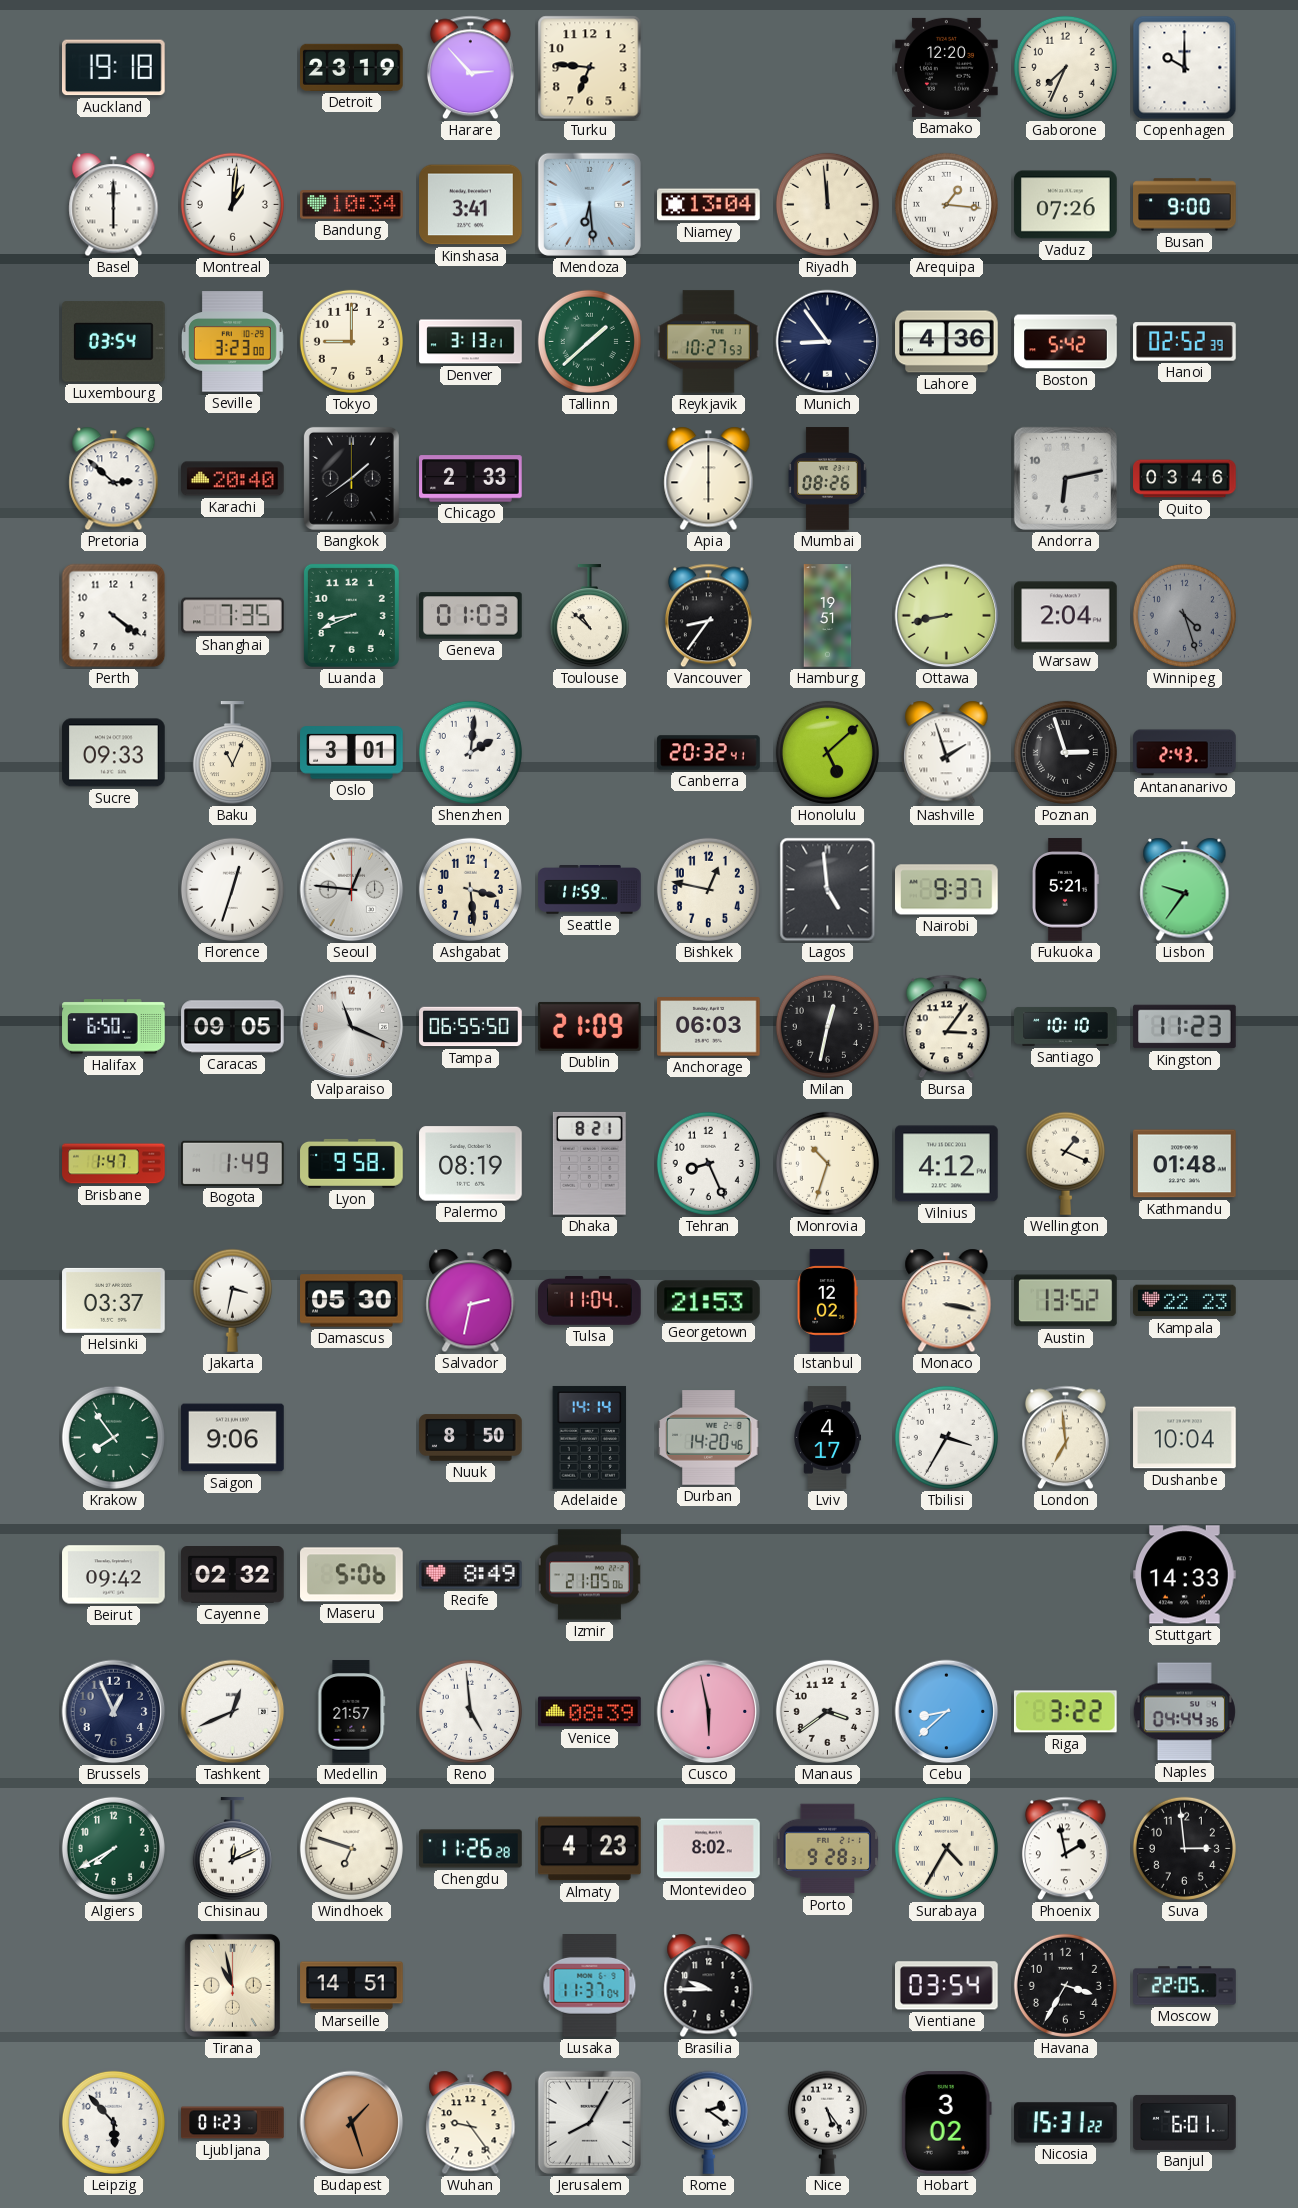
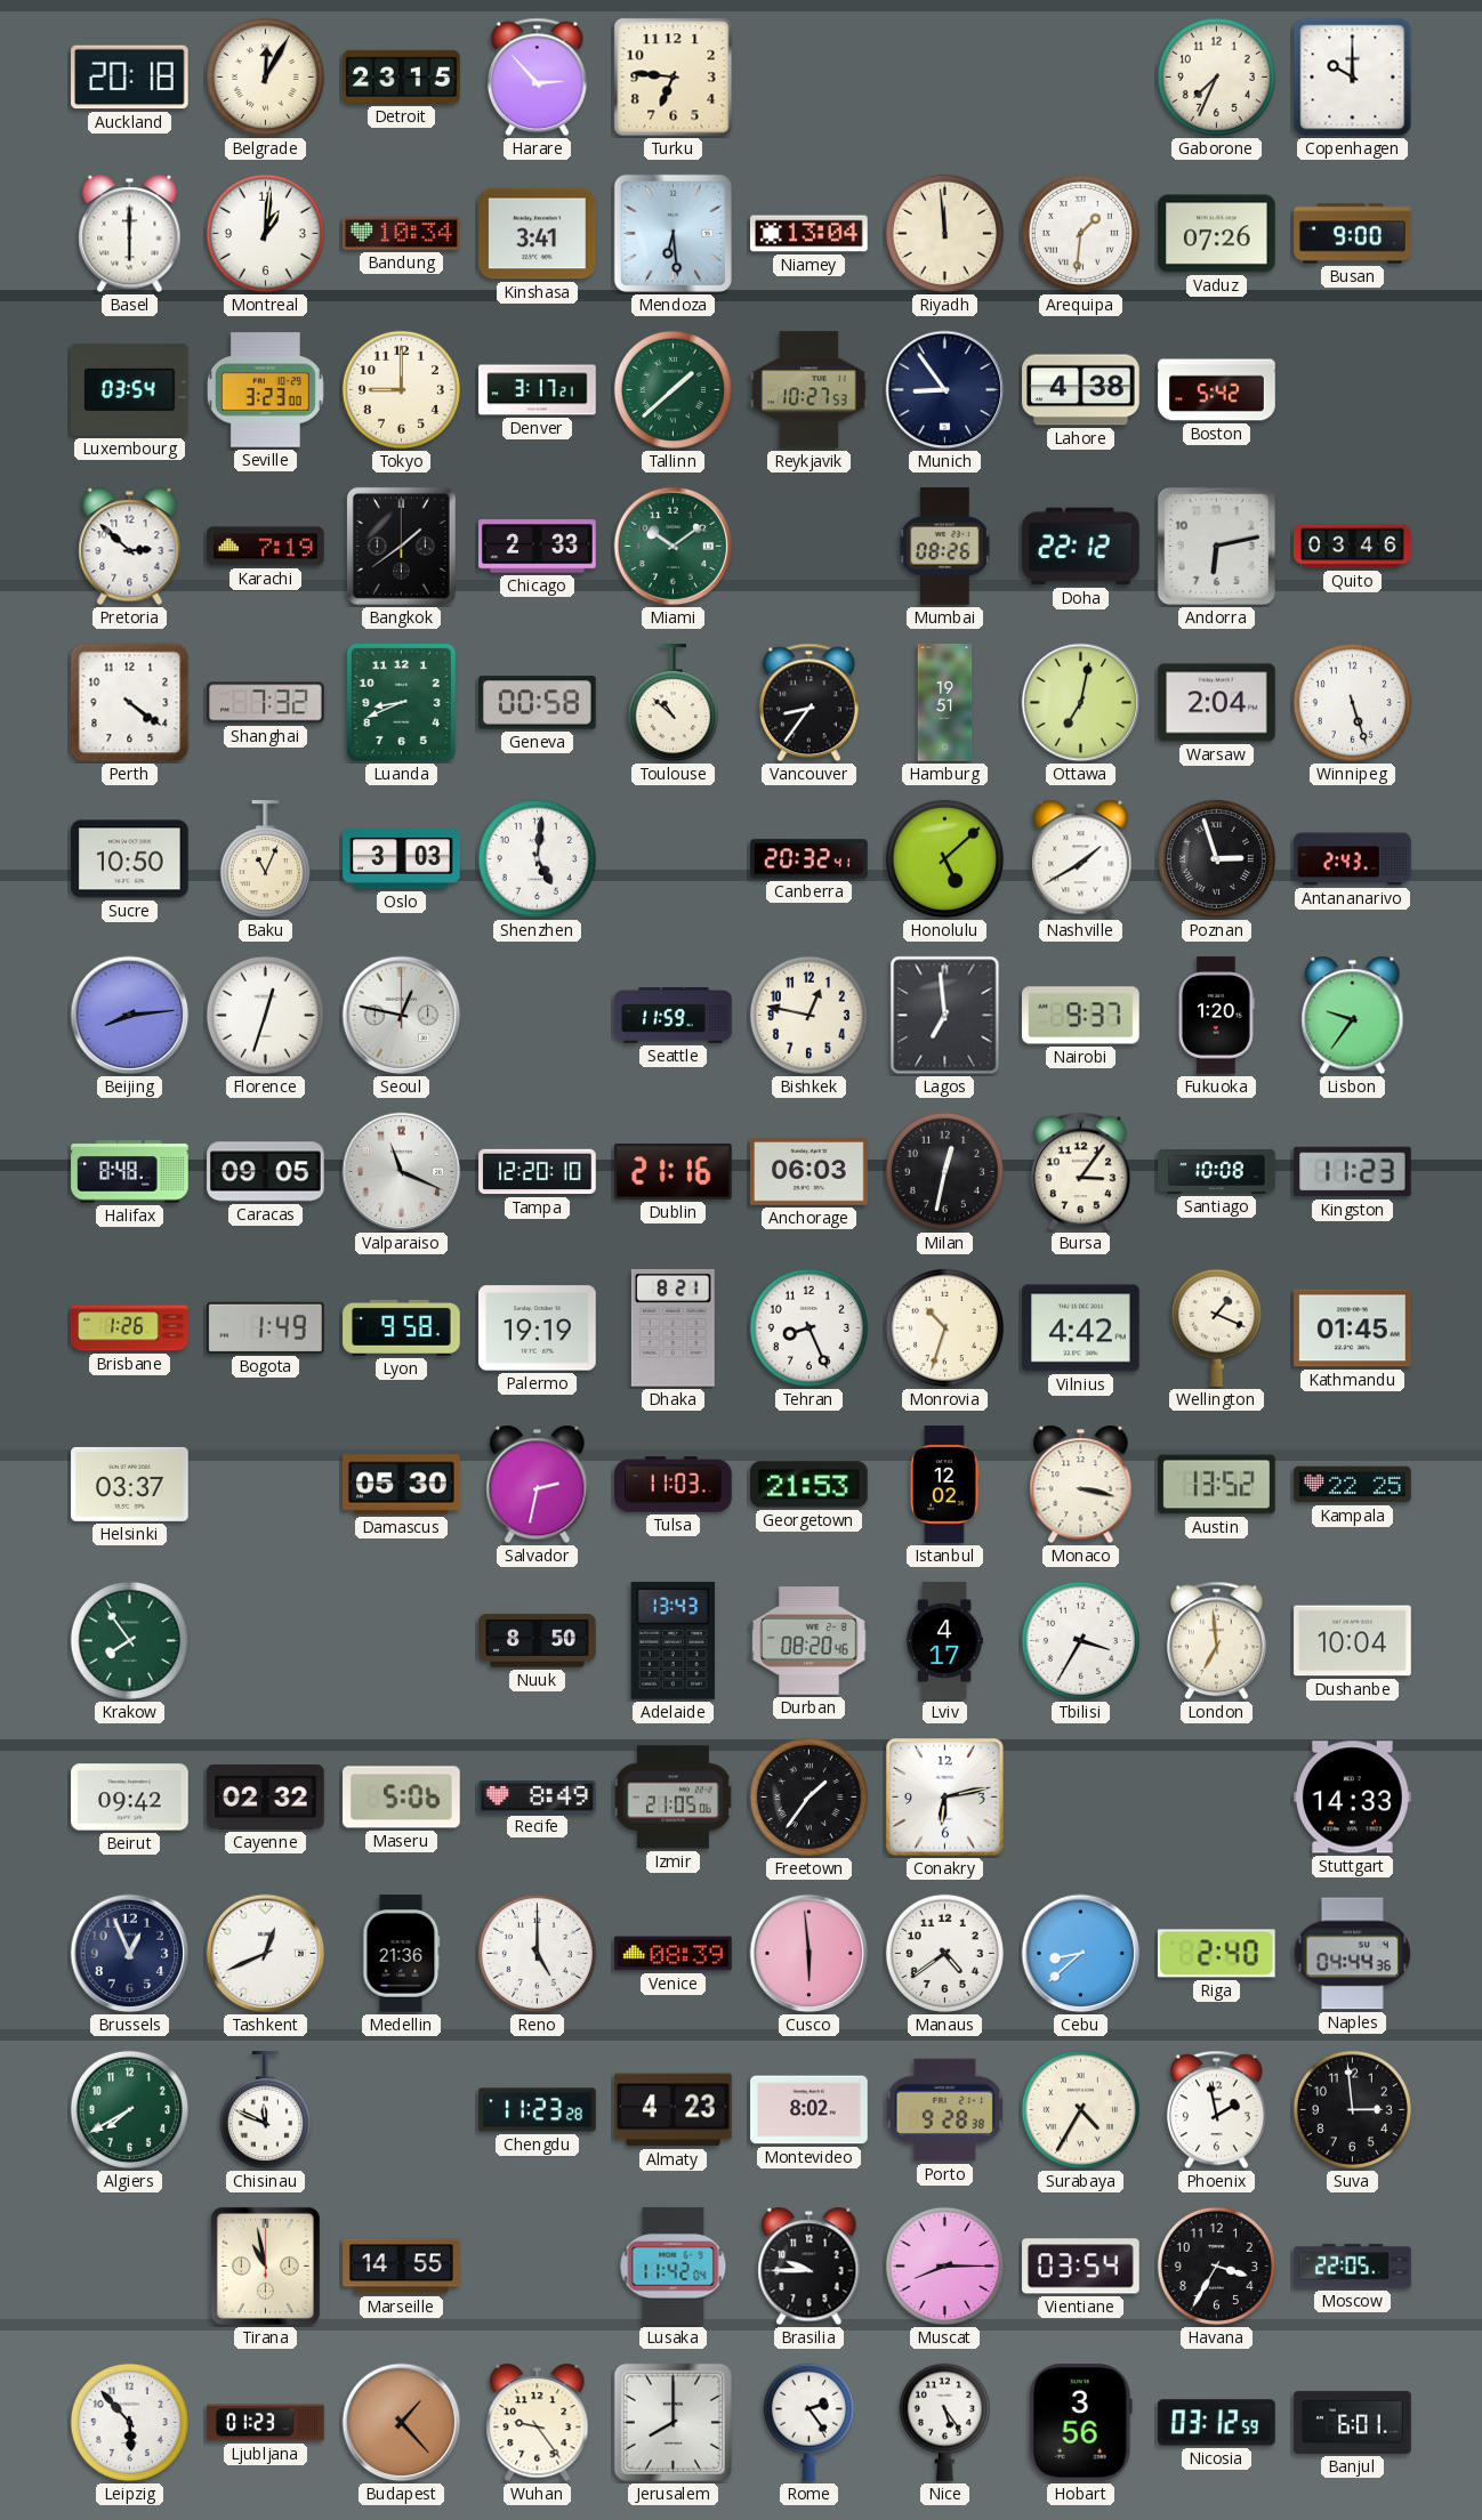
Auckland: 19:18 -> 20:18
Belgrade: none -> 12:05
Detroit: 23:19 -> 23:15
Bamako: 12:20 -> none
Arequipa: 1:16 -> 1:31
Denver: 3:13 -> 3:17
Lahore: 4:36 -> 4:38
Hanoi: 02:52 -> none
Karachi: 20:40 -> 7:19
Miami: none -> 10:09
Apia: 6:00 -> none
Doha: none -> 22:12
Shanghai: 7:35 -> 7:32
Geneva: 01:03 -> 00:58
Ottawa: 8:43 -> 7:02
Winnipeg: 4:27 -> 5:27
Winnipeg dial: grey -> white
Sucre: 09:33 -> 10:50
Oslo: 3:01 -> 3:03
Shenzhen: 2:01 -> 5:01
Nashville: 1:57 -> 1:40
Beijing: none -> 8:14
Seoul: 12:46 -> 12:47
Ashgabat: 3:29 -> none
Lagos: 4:59 -> 6:59
Fukuoka: 5:21 -> 1:20
Halifax: 6:50 -> 8:48
Tampa: 06:55 -> 12:20
Dublin: 21:09 -> 21:16
Santiago: 10:10 -> 10:08
Brisbane: 1:47 -> 1:26
Palermo: 08:19 -> 19:19
Vilnius: 4:12 -> 4:42
Kathmandu: 01:48 -> 01:45
Jakarta: 3:32 -> none
Tulsa: 11:04 -> 11:03
Kampala: 22:23 -> 22:25
Saigon: 9:06 -> none
Adelaide: 14:14 -> 13:43
Durban: 14:20 -> 08:20
Freetown: none -> 1:36
Conakry: none -> 6:13
Medellin: 21:57 -> 21:36
Reno: 4:59 -> 5:00
Cusco: 5:58 -> 5:59
Manaus: 3:39 -> 4:39
Riga: 3:22 -> 2:40
Chisinau: 12:11 -> 11:49
Windhoek: 6:48 -> none
Chengdu: 11:26 -> 11:23
Porto: 9:28:31 -> 9:28:38
Marseille: 14:51 -> 14:55
Lusaka: 11:37 -> 11:42
Muscat: none -> 8:15
Budapest: 1:27 -> 1:23
Jerusalem: 8:05 -> 8:00
Rome: 2:21 -> 2:24
Hobart: 3:02 -> 3:56
Nicosia: 15:31 -> 03:12
